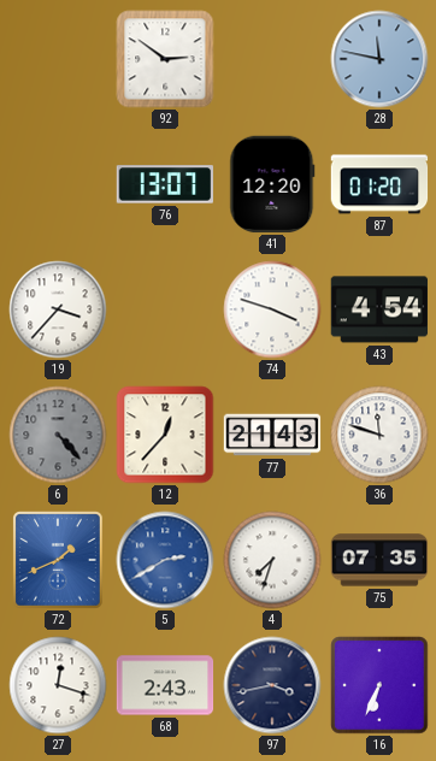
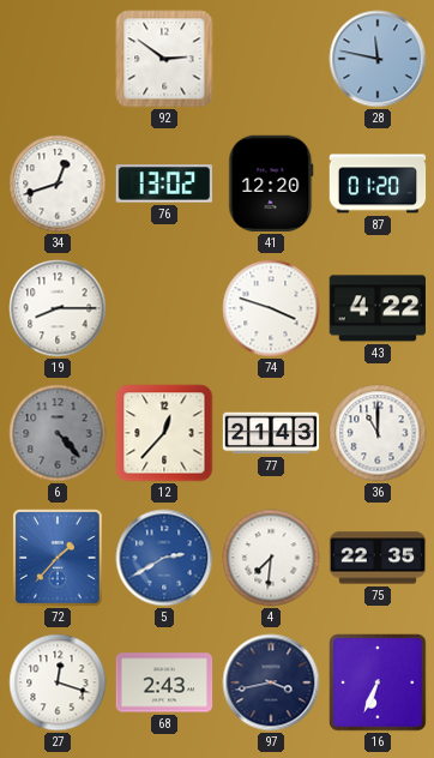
34: none -> 12:42
76: 13:07 -> 13:02
19: 3:37 -> 8:15
43: 4:54 -> 4:22
36: 11:48 -> 11:00
72: 1:41 -> 1:37
4: 7:33 -> 7:31
75: 07:35 -> 22:35
